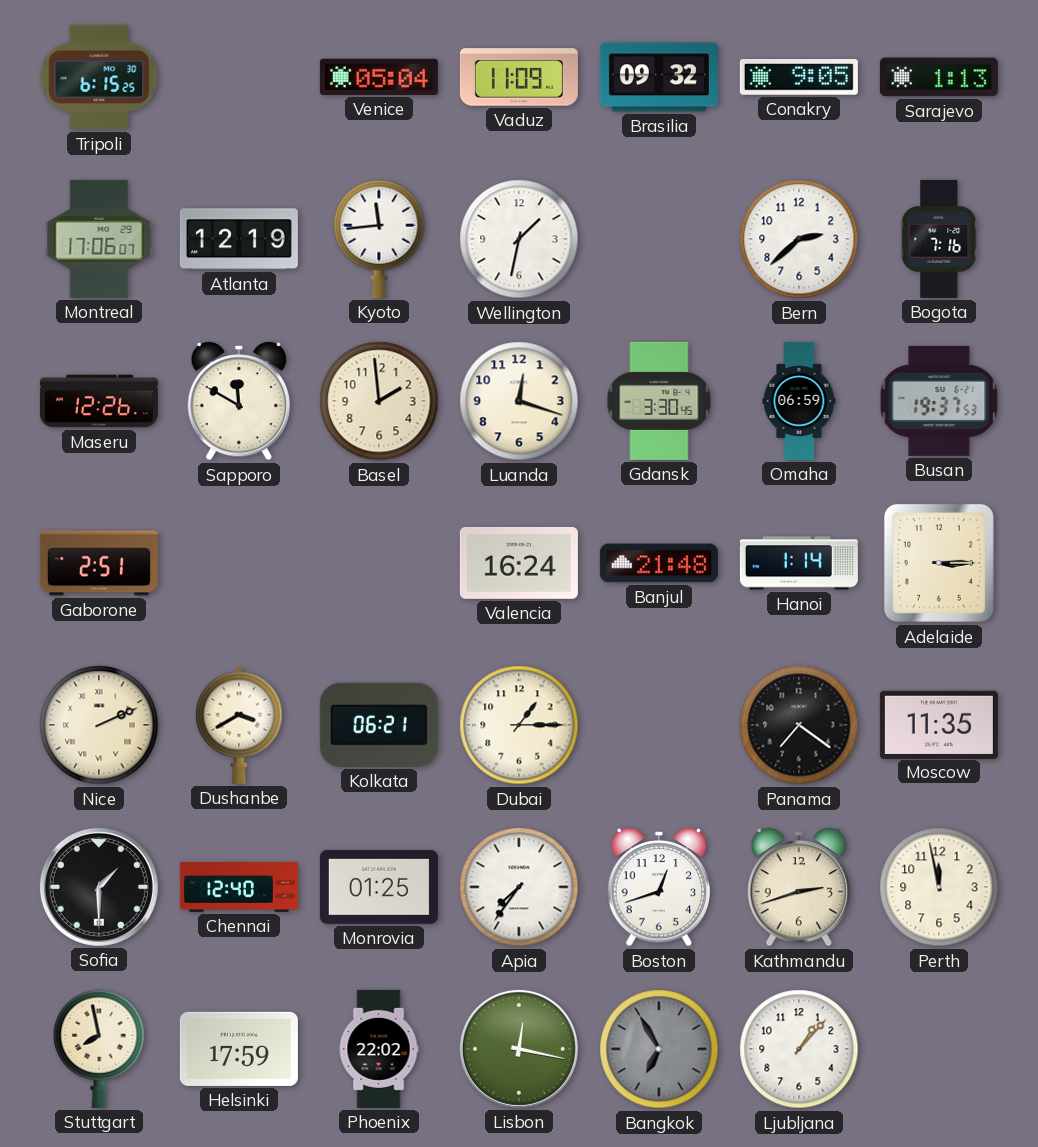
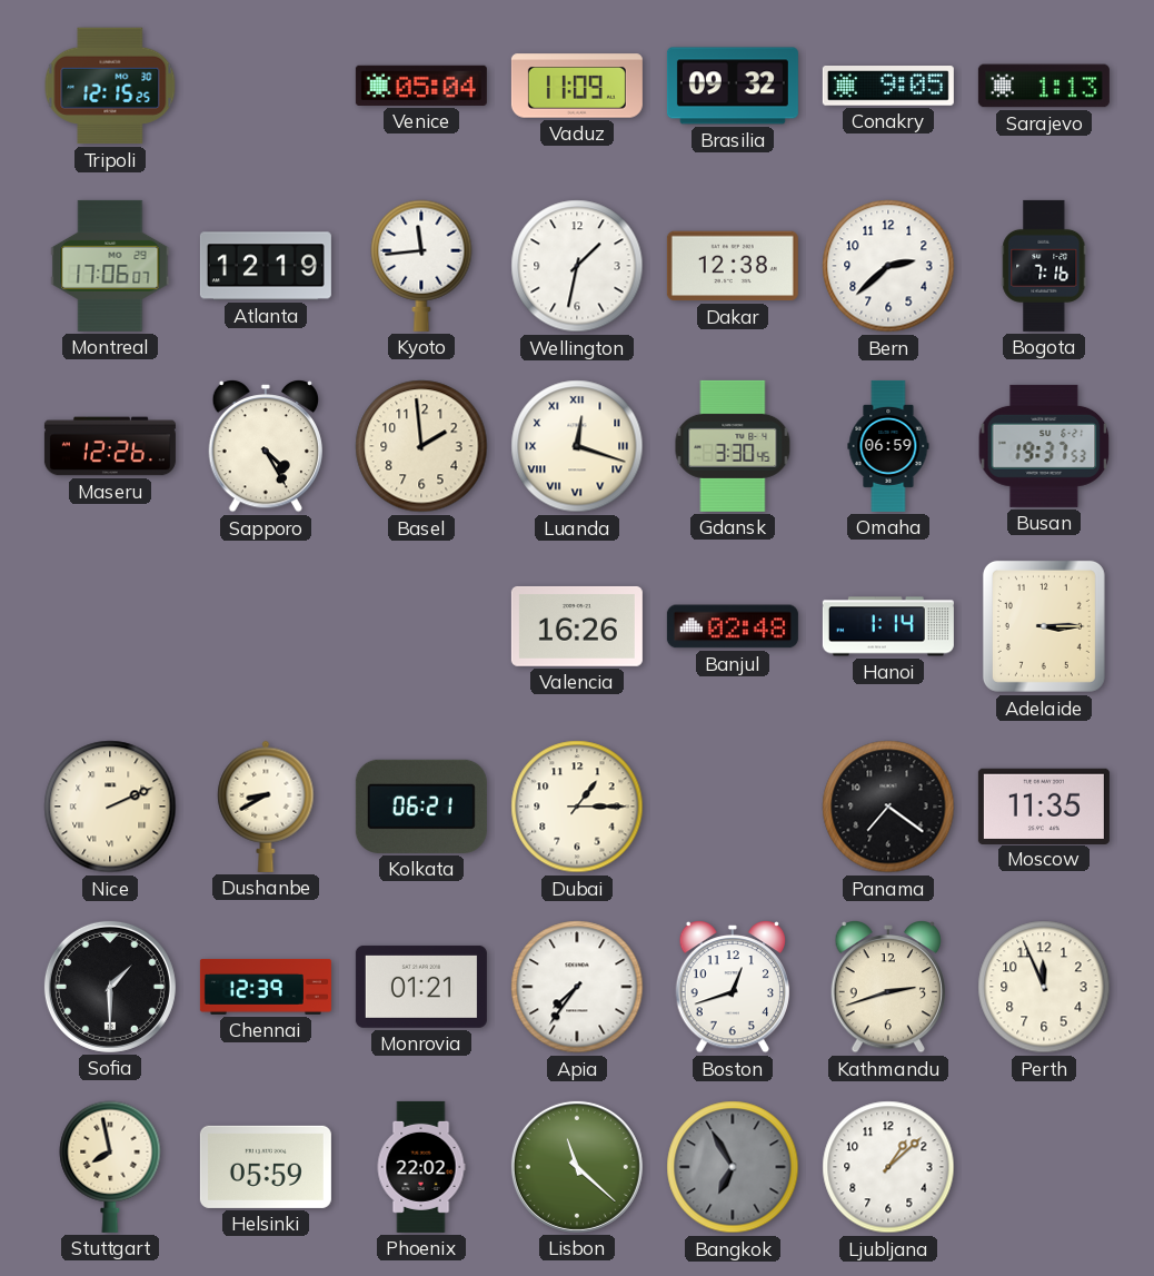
Tripoli: 6:15 -> 12:15
Dakar: none -> 12:38
Sapporo: 11:50 -> 4:25
Luanda numerals: Arabic -> Roman
Gaborone: 2:51 -> none
Valencia: 16:24 -> 16:26
Banjul: 21:48 -> 02:48
Dushanbe: 3:40 -> 8:40
Chennai: 12:40 -> 12:39
Monrovia: 01:25 -> 01:21
Perth: 11:58 -> 11:56
Helsinki: 17:59 -> 05:59
Lisbon: 12:17 -> 11:22
Ljubljana: 1:07 -> 1:08
